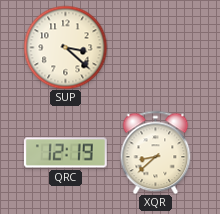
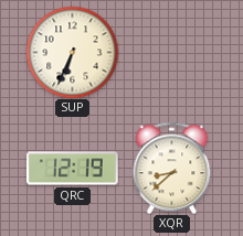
SUP: 3:22 -> 6:34
